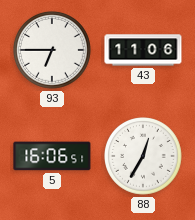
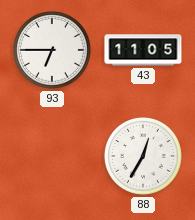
43: 11:06 -> 11:05
5: 16:06 -> none
